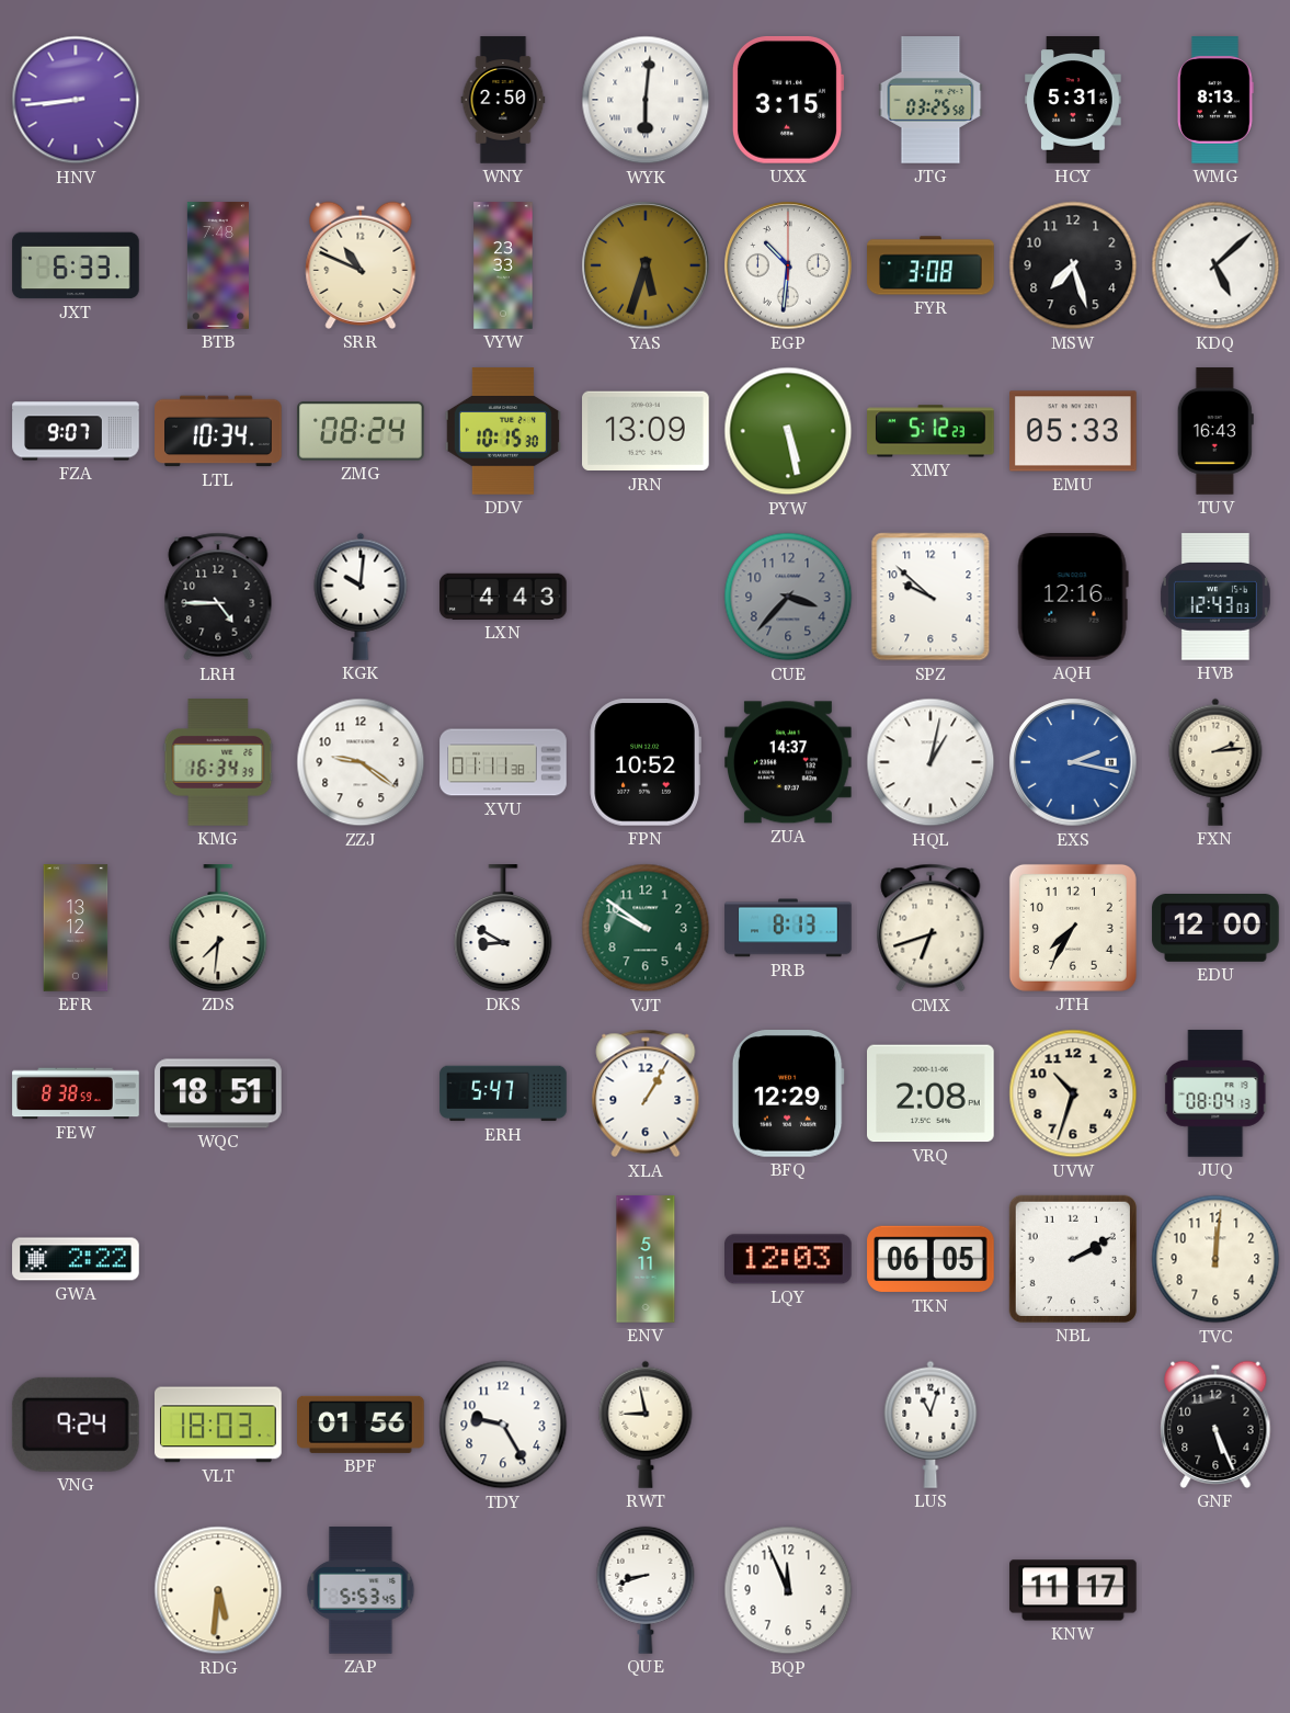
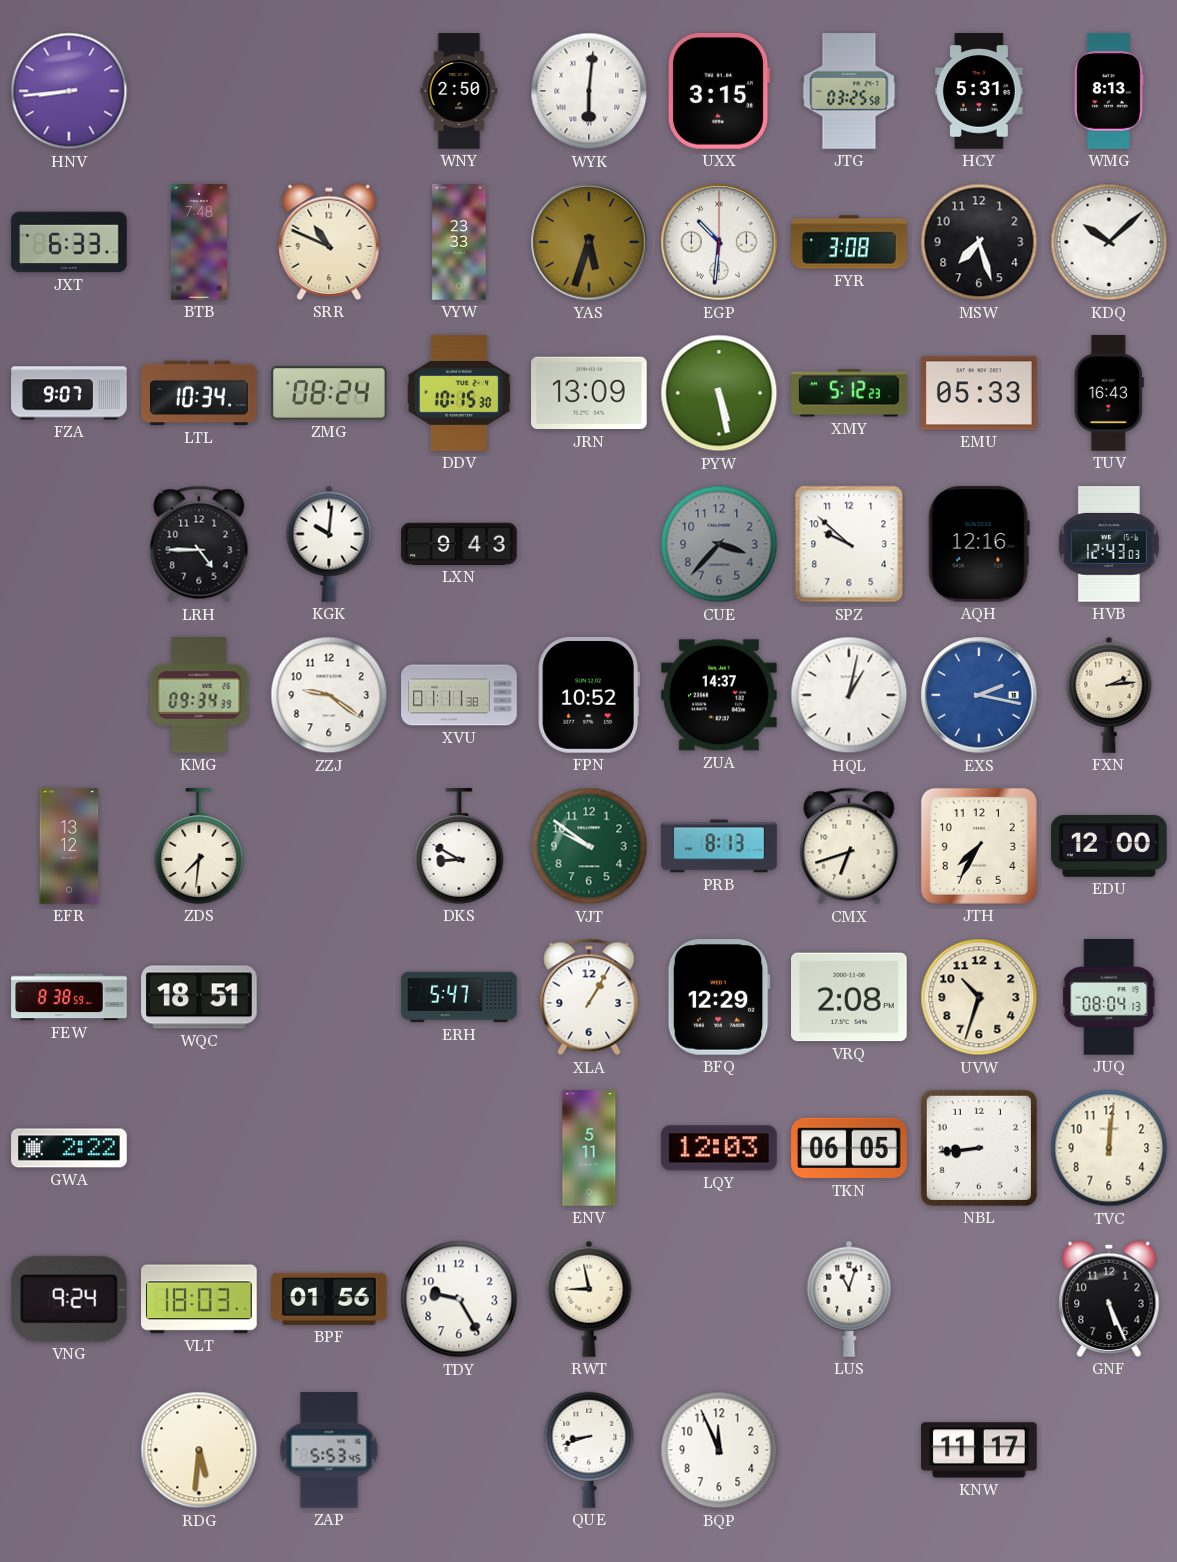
KDQ: 5:08 -> 10:08
LXN: 4:43 -> 9:43
KMG: 16:34 -> 09:34
NBL: 2:10 -> 8:44
